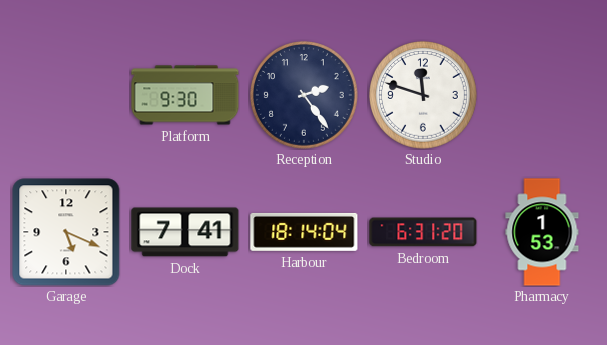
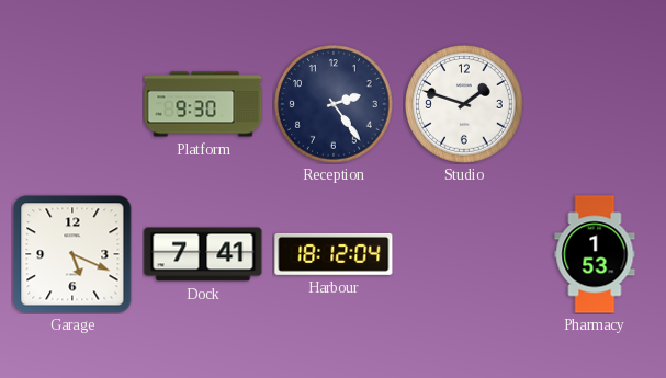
Studio: 11:48 -> 1:48
Harbour: 18:14 -> 18:12
Bedroom: 6:31 -> none
